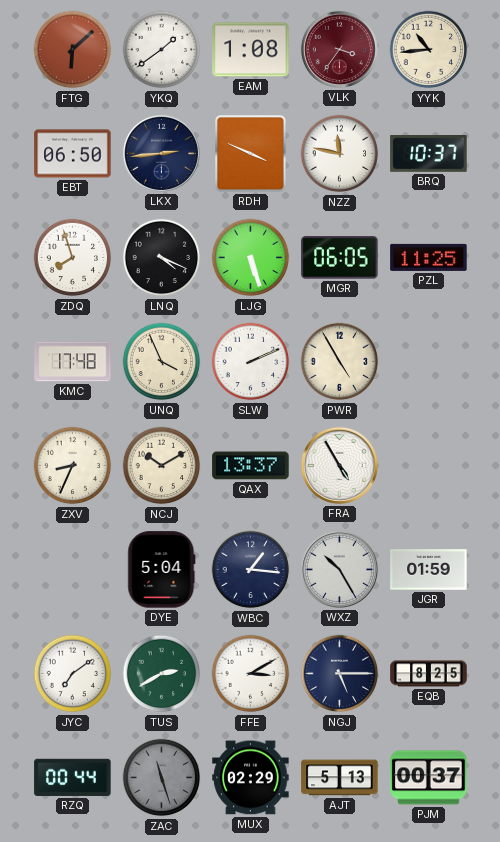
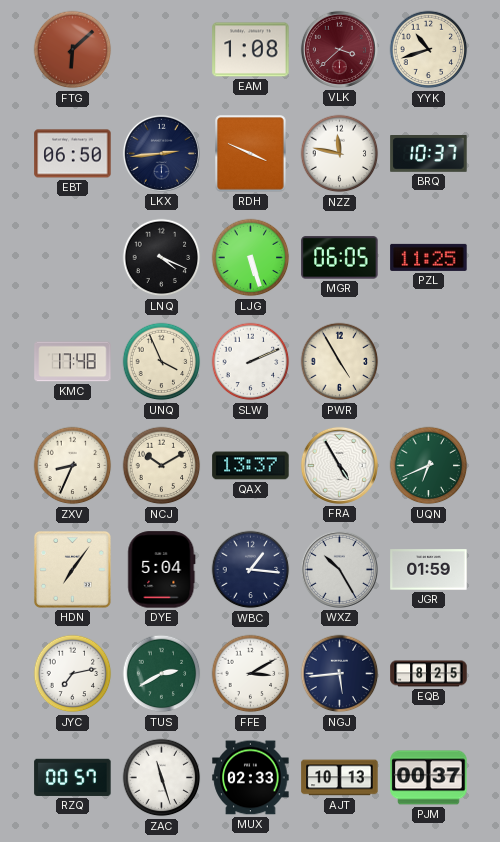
YKQ: 1:39 -> none
VLK: 3:36 -> 3:38
YYK: 10:44 -> 10:42
ZDQ: 7:57 -> none
UQN: none -> 6:41
HDN: none -> 7:06
JYC: 7:09 -> 7:13
NGJ: 5:15 -> 5:44
RZQ: 00:44 -> 00:57
ZAC dial: grey -> white
MUX: 02:29 -> 02:33
AJT: 5:13 -> 10:13
